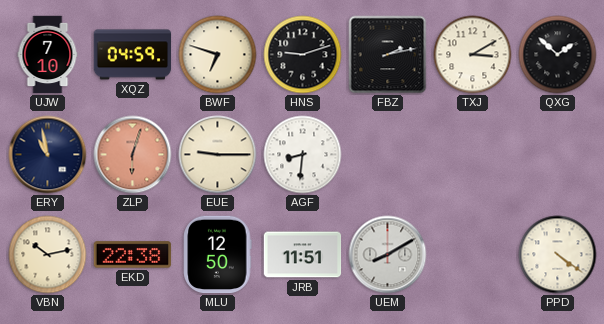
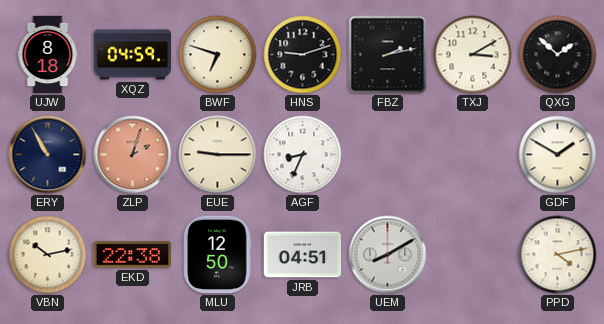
UJW: 7:10 -> 8:18
ERY: 10:58 -> 10:55
ZLP: 6:03 -> 2:03
AGF: 8:31 -> 8:34
GDF: none -> 1:50
JRB: 11:51 -> 04:51
PPD: 4:21 -> 4:13
